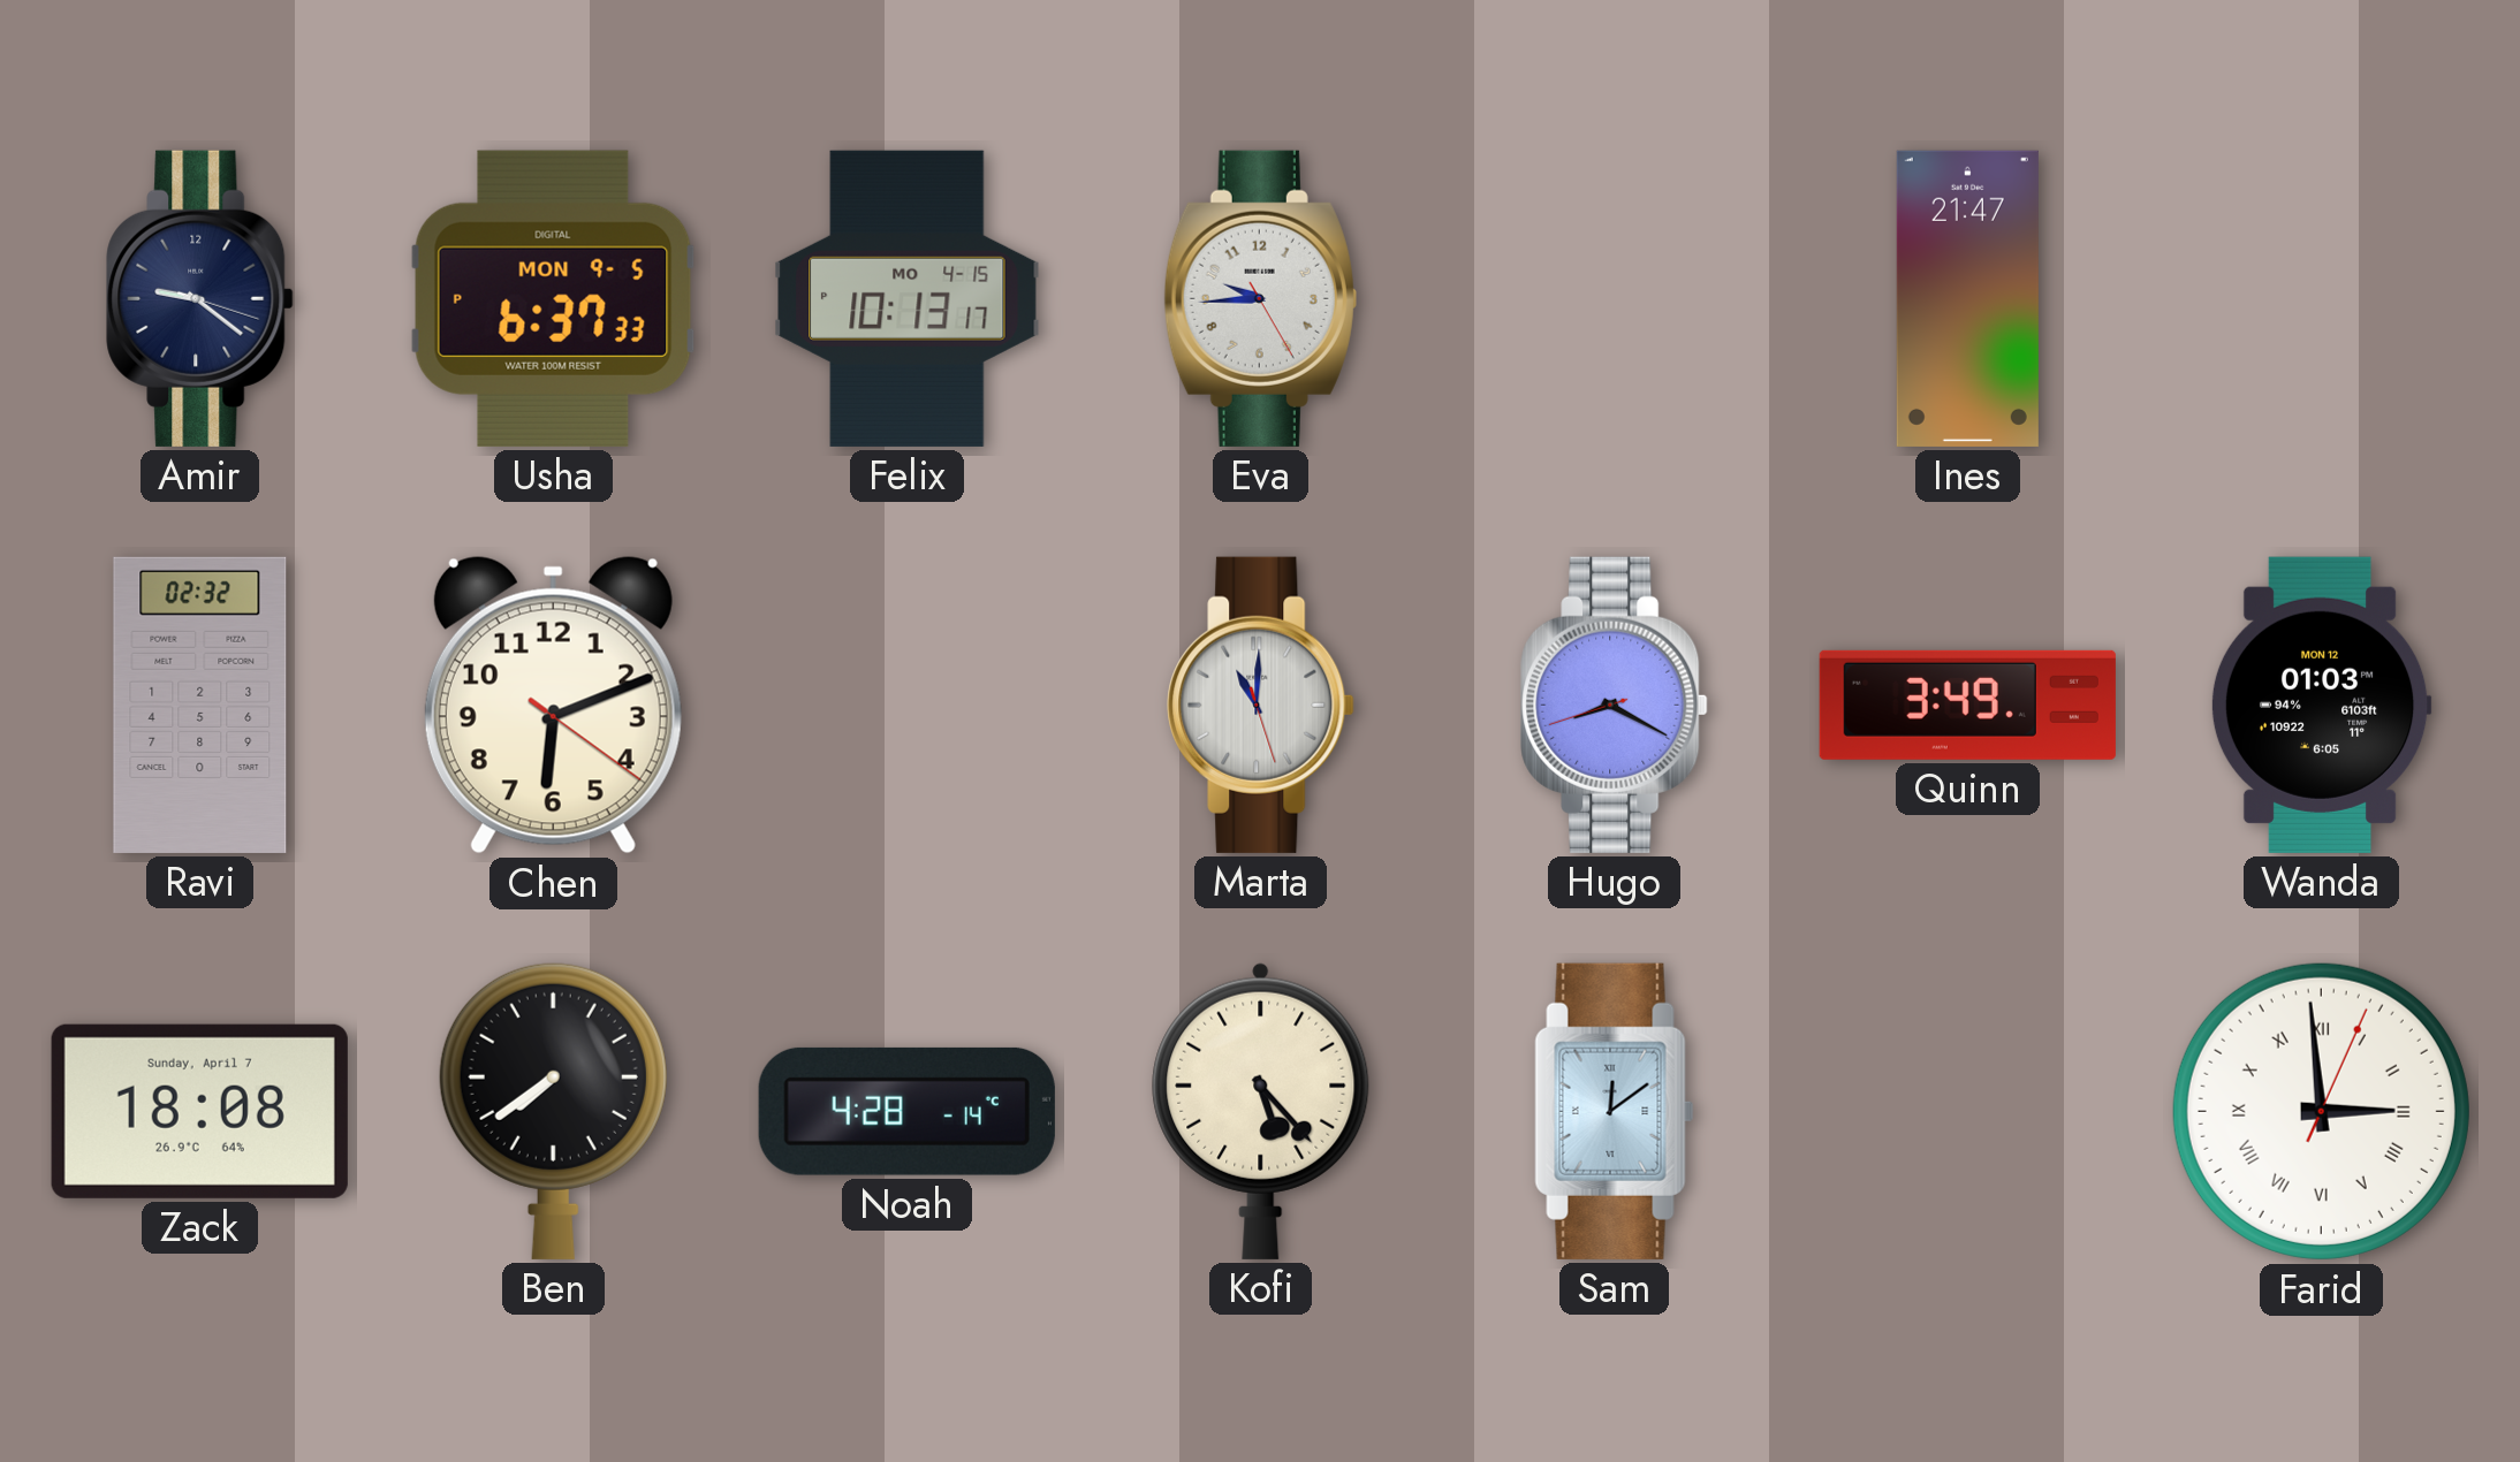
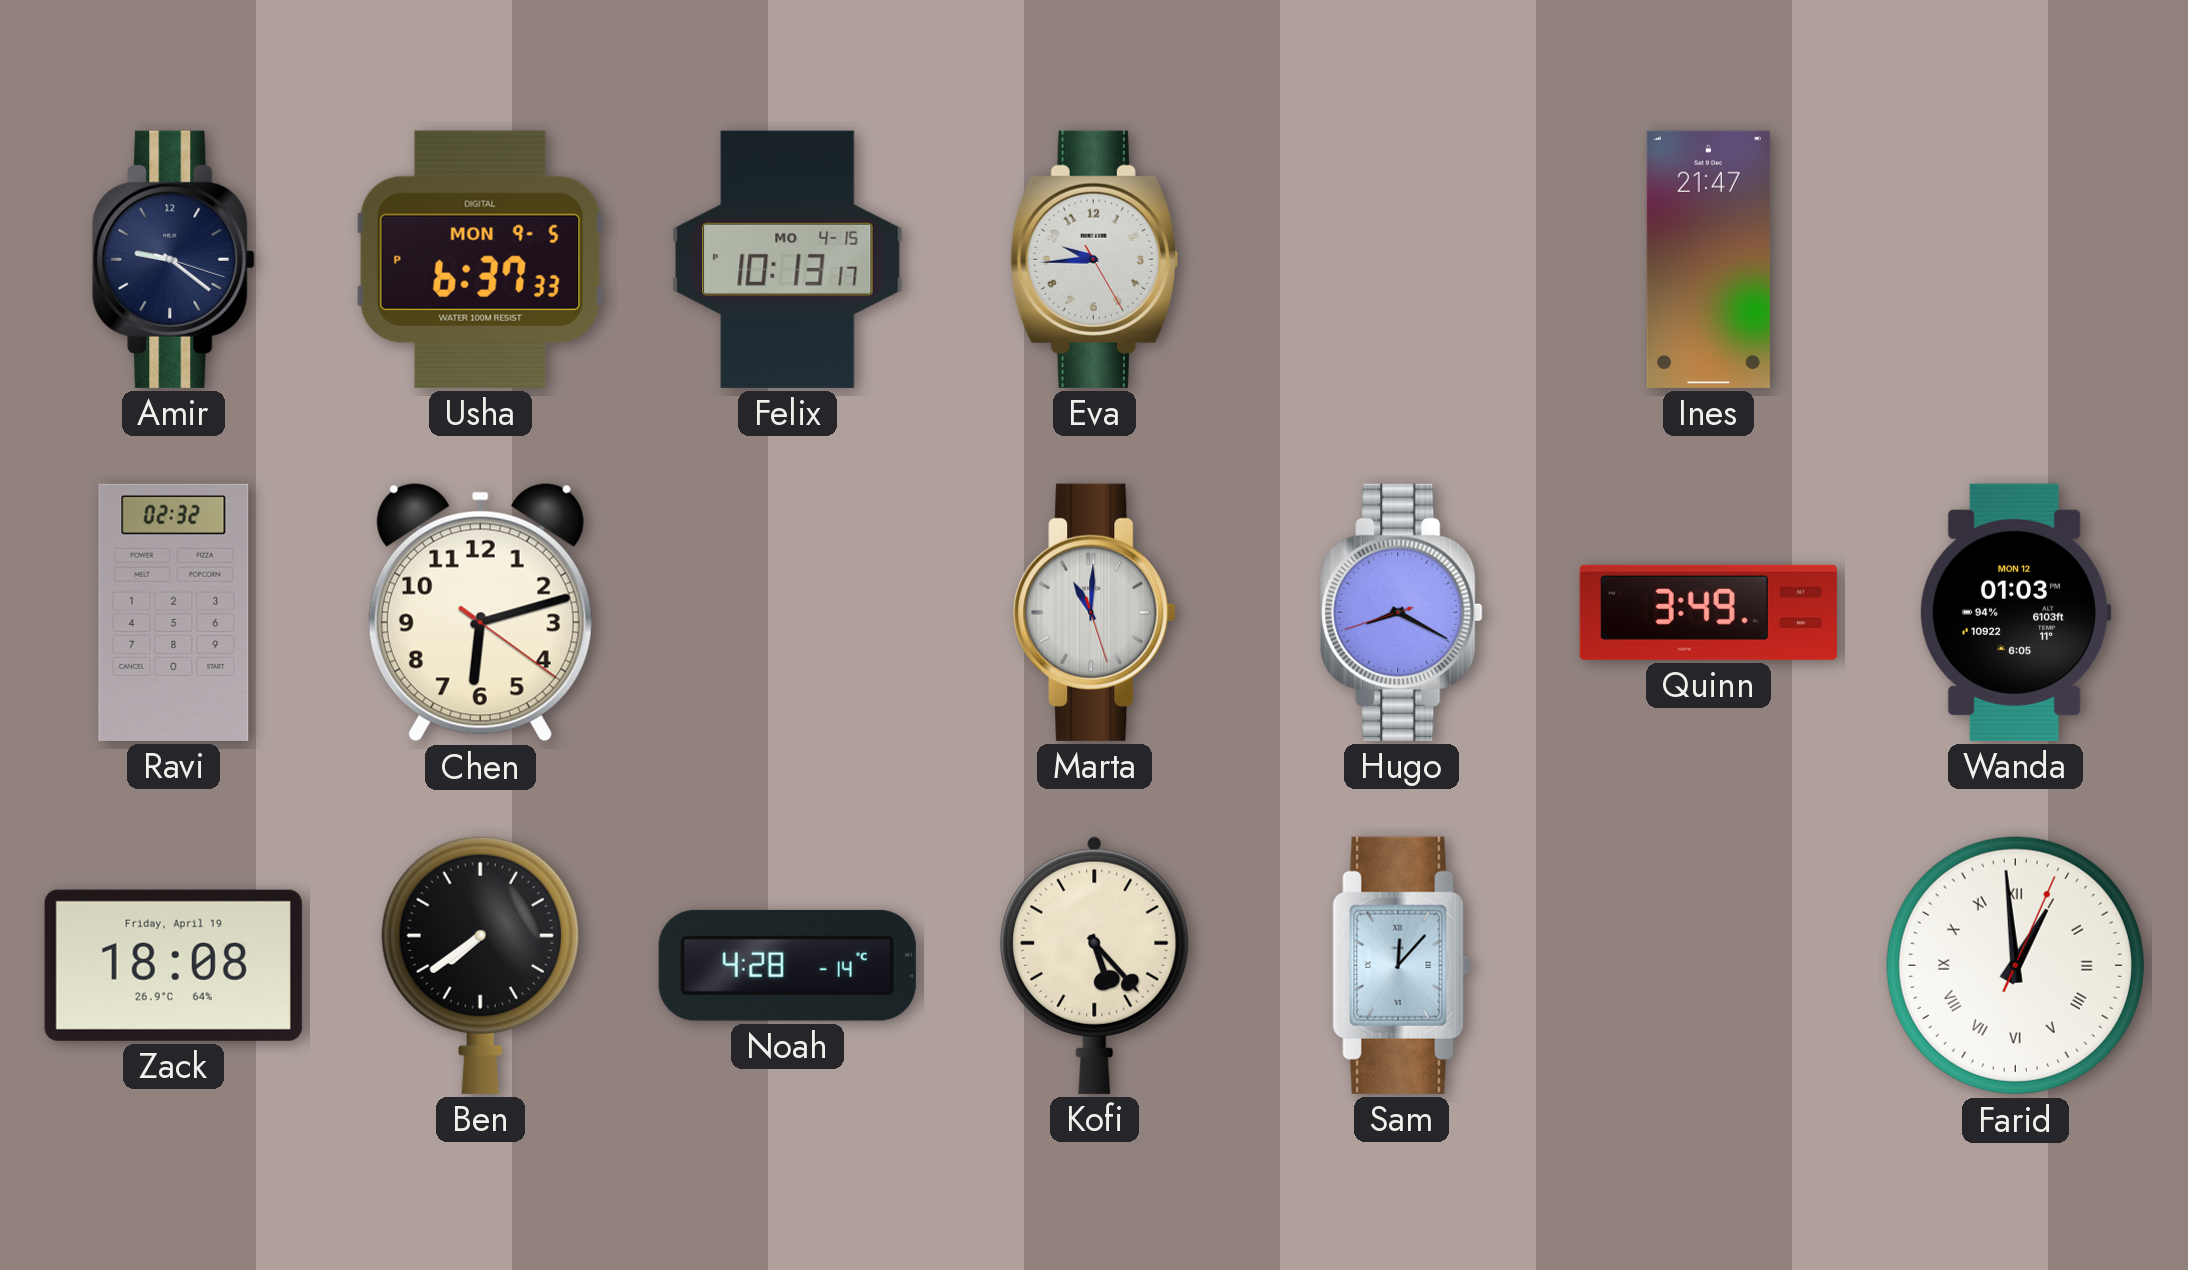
Chen: 6:11 -> 6:12
Zack date: Sunday, April 7 -> Friday, April 19
Sam: 12:09 -> 12:07
Farid: 2:59 -> 12:59
